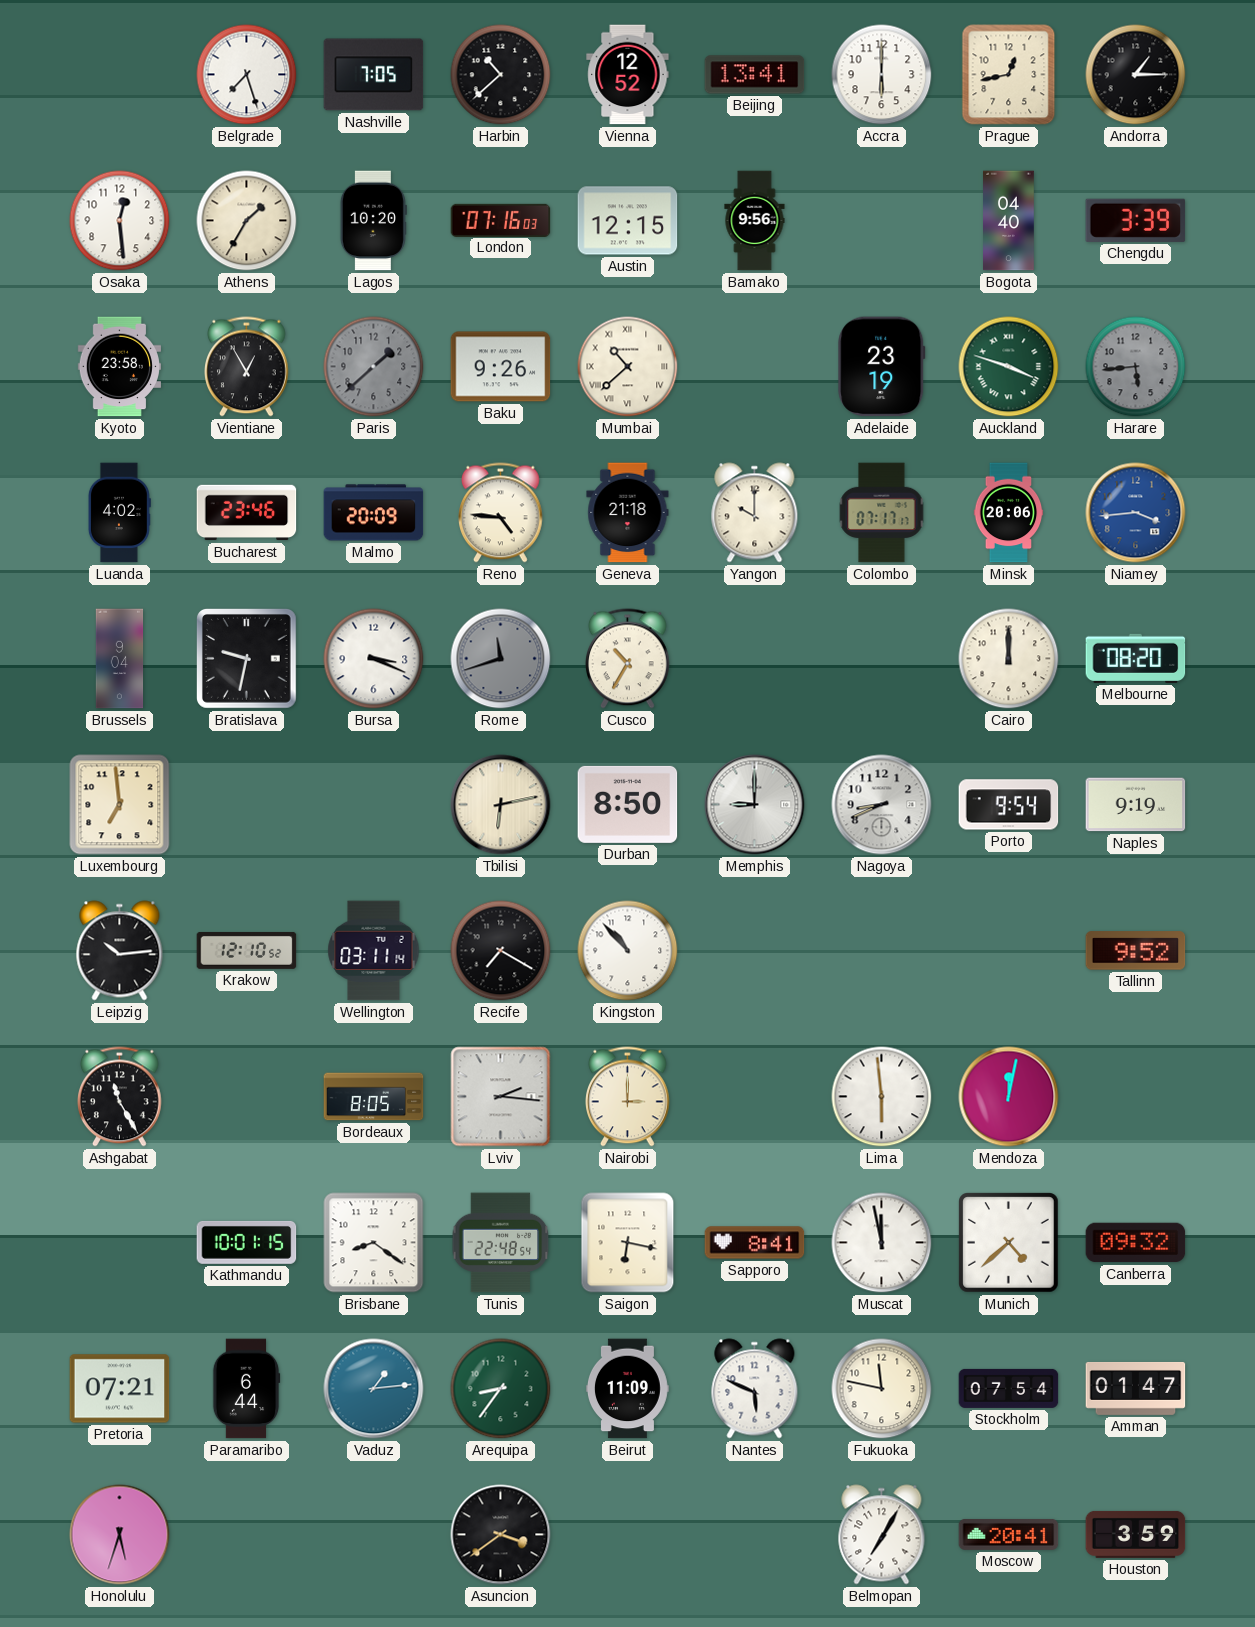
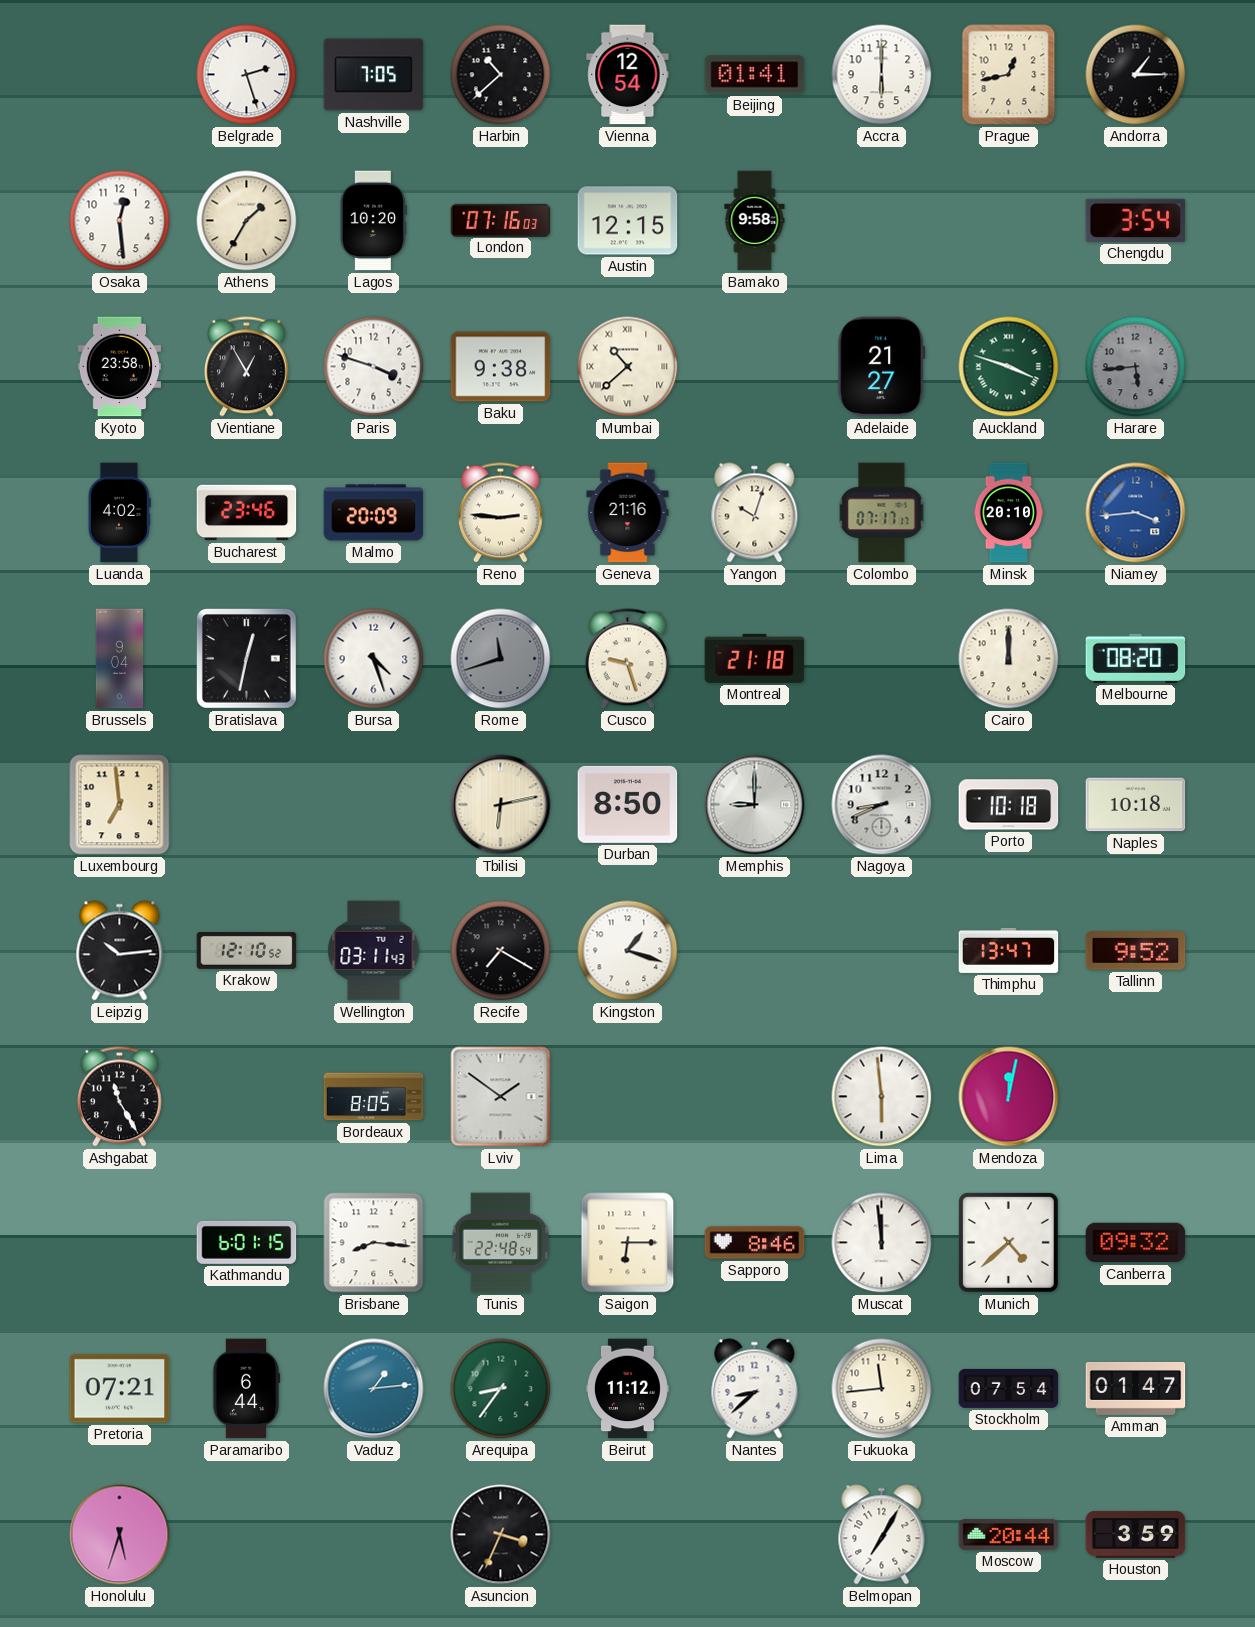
Belgrade: 7:27 -> 2:27
Vienna: 12:52 -> 12:54
Beijing: 13:41 -> 01:41
Bamako: 9:56 -> 9:58
Bogota: 04:40 -> none
Chengdu: 3:39 -> 3:54
Paris: 1:38 -> 3:48
Paris dial: grey -> white
Baku: 9:26 -> 9:38
Adelaide: 23:19 -> 21:27
Reno: 4:46 -> 2:46
Geneva: 21:18 -> 21:16
Yangon: 10:00 -> 10:03
Minsk: 20:06 -> 20:10
Bratislava: 9:32 -> 12:32
Bursa: 3:19 -> 4:27
Cusco: 10:35 -> 9:27
Montreal: none -> 21:18
Porto: 9:54 -> 10:18
Naples: 9:19 -> 10:18
Wellington: 03:11:14 -> 03:11:43
Kingston: 10:53 -> 1:18
Thimphu: none -> 13:47
Lviv: 2:16 -> 1:51
Nairobi: 3:00 -> none
Kathmandu: 10:01 -> 6:01
Brisbane: 8:21 -> 8:16
Saigon: 6:17 -> 6:15
Sapporo: 8:41 -> 8:46
Muscat: 11:58 -> 11:59
Beirut: 11:09 -> 11:12
Nantes: 5:49 -> 8:38
Fukuoka: 11:47 -> 11:44
Asuncion: 3:39 -> 3:34
Moscow: 20:41 -> 20:44
